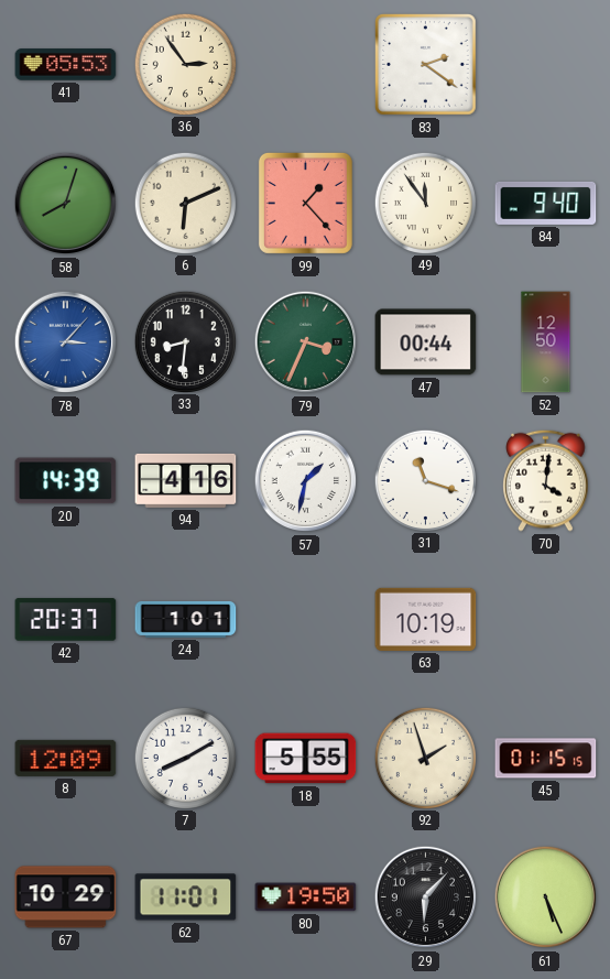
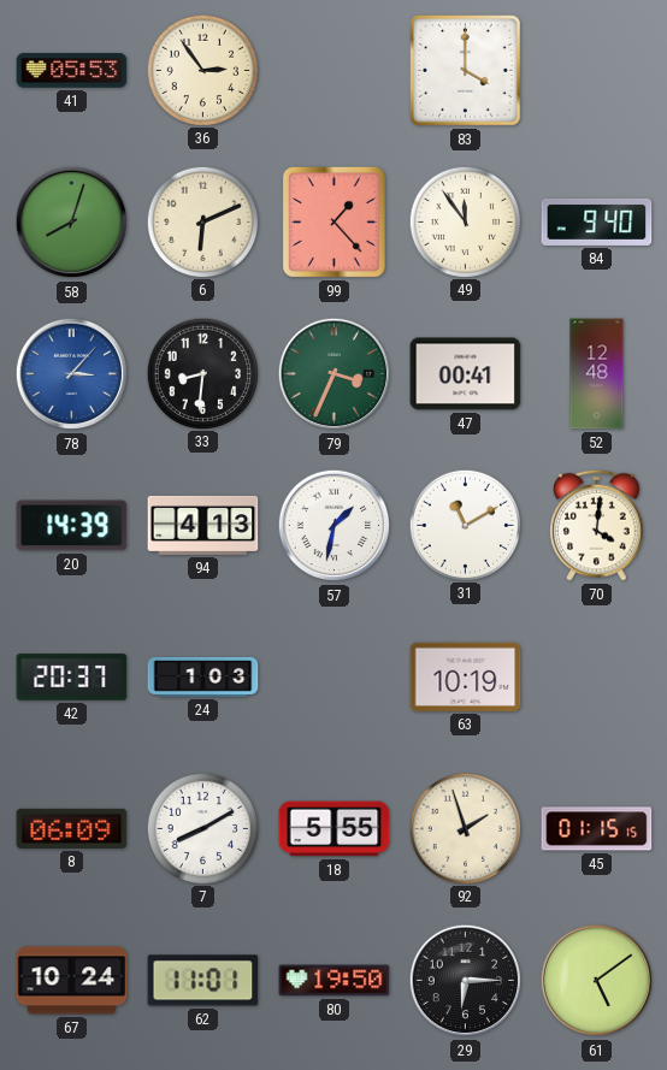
83: 2:21 -> 4:00
47: 00:44 -> 00:41
52: 12:50 -> 12:48
94: 4:16 -> 4:13
31: 11:18 -> 11:10
24: 1:01 -> 1:03
8: 12:09 -> 06:09
67: 10:29 -> 10:24
29: 6:07 -> 6:15
61: 5:26 -> 5:09
